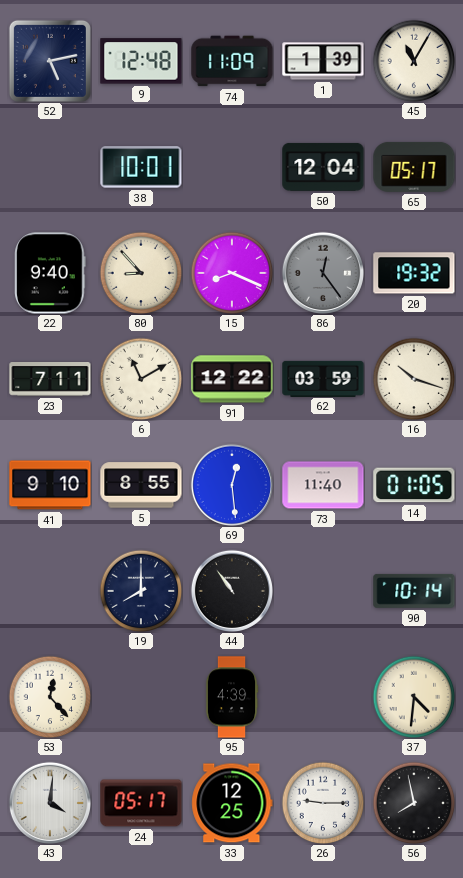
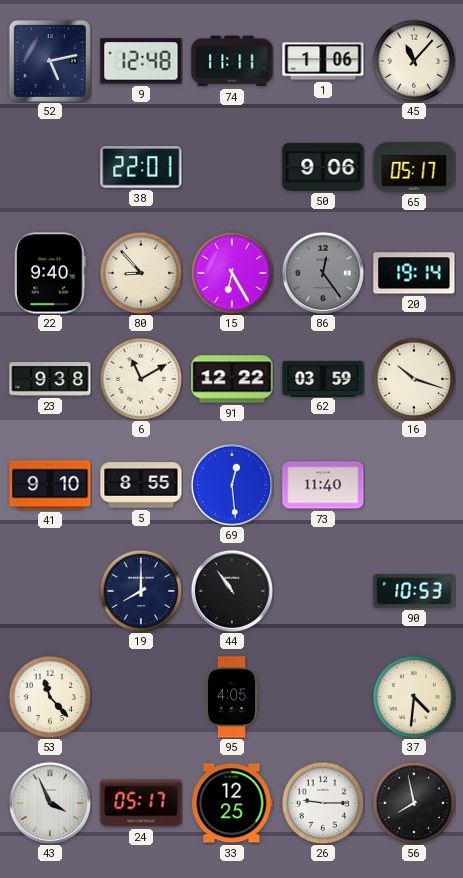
74: 11:09 -> 11:11
1: 1:39 -> 1:06
45: 11:05 -> 11:07
38: 10:01 -> 22:01
50: 12:04 -> 9:06
15: 8:19 -> 6:25
20: 19:32 -> 19:14
23: 7:11 -> 9:38
14: 01:05 -> none
90: 10:14 -> 10:53
53: 12:23 -> 11:23
95: 4:39 -> 4:05
43: 4:01 -> 3:56
